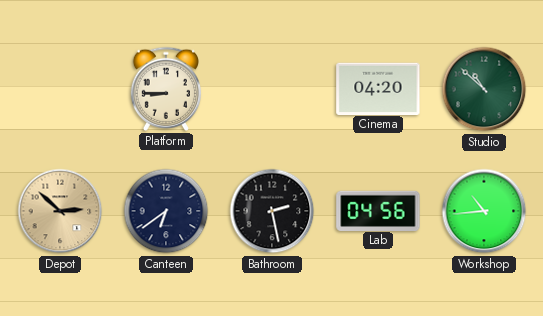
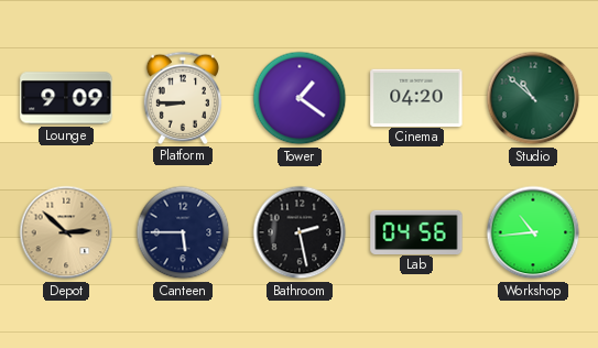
Lounge: none -> 9:09
Tower: none -> 1:21
Canteen: 6:39 -> 5:45
